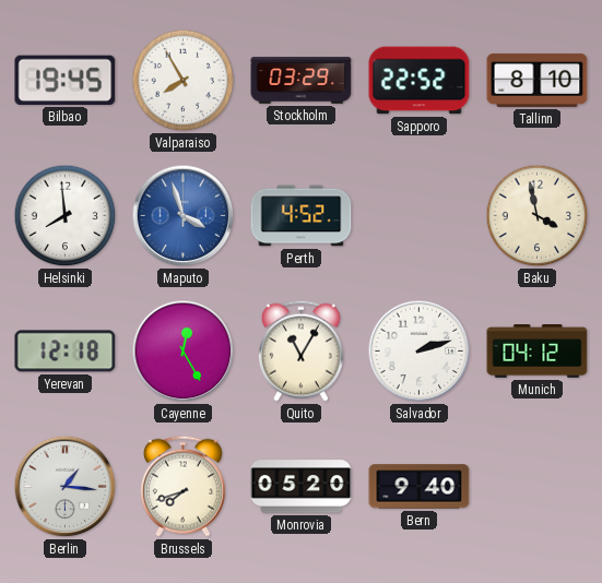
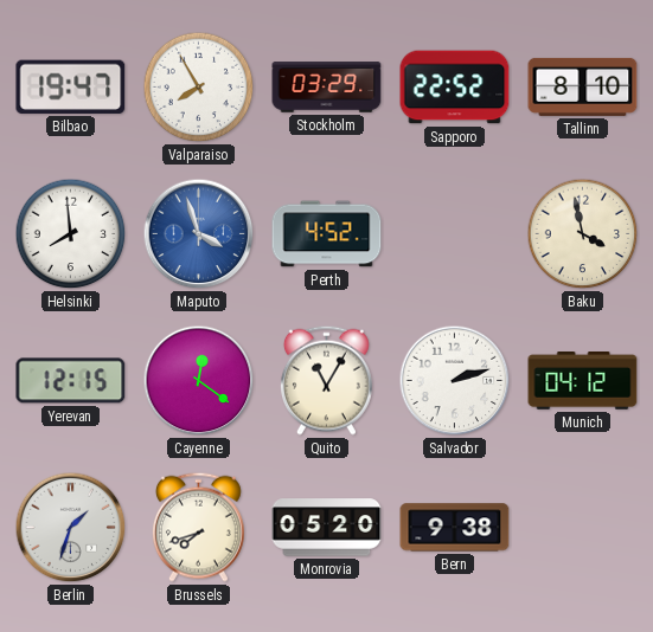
Bilbao: 19:45 -> 19:47
Yerevan: 12:18 -> 12:15
Cayenne: 12:25 -> 12:21
Berlin: 1:16 -> 1:33
Bern: 9:40 -> 9:38
